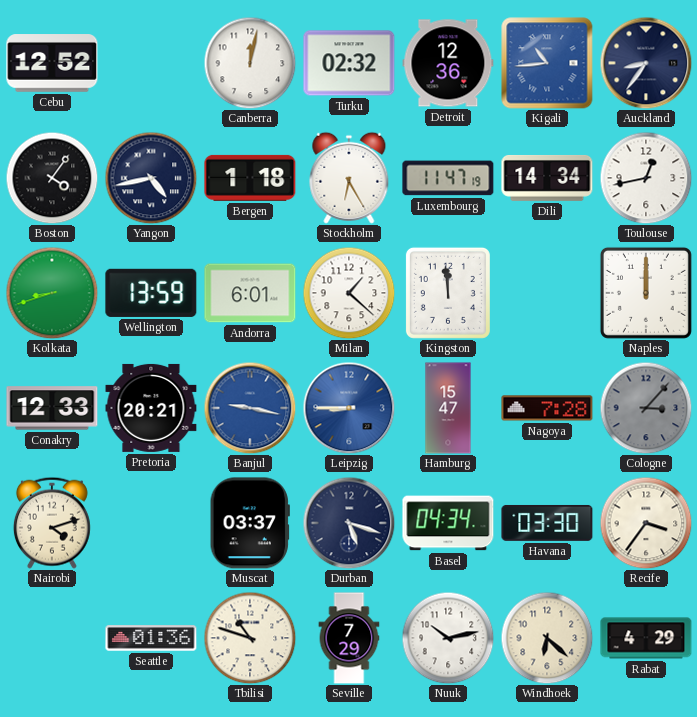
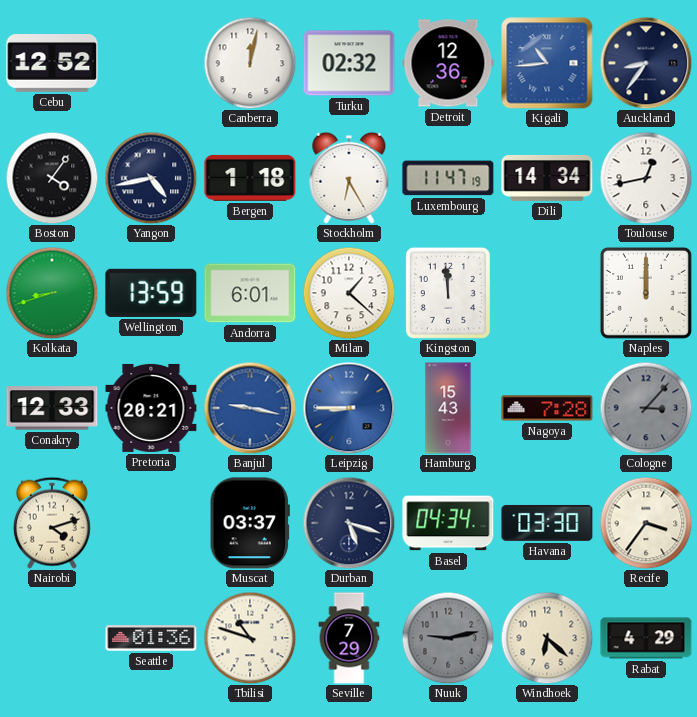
Hamburg: 15:47 -> 15:43
Nuuk: 10:13 -> 9:13
Nuuk dial: white -> grey
